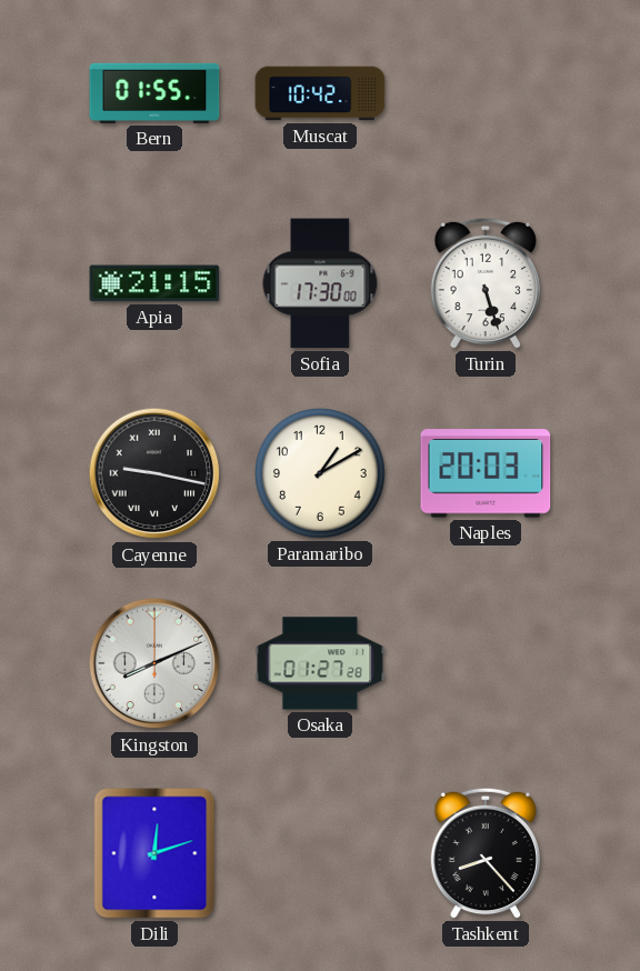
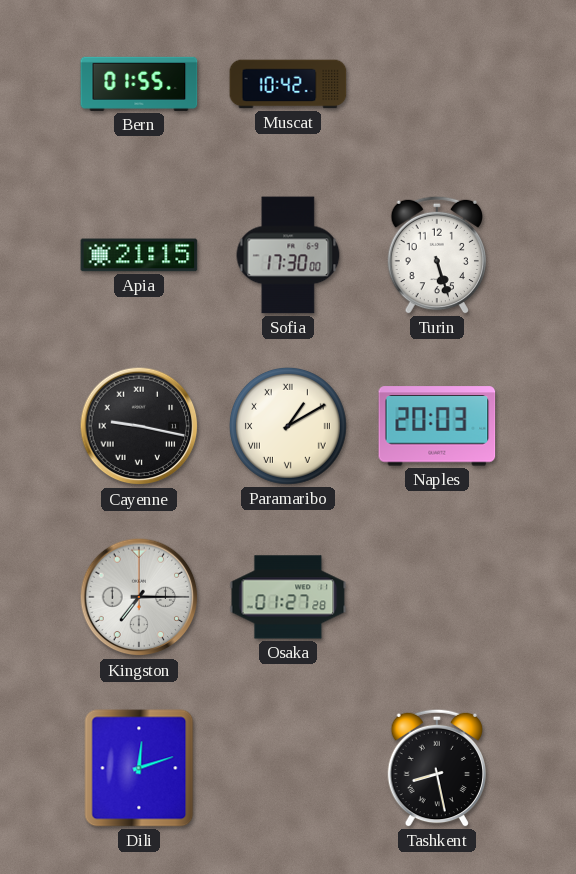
Paramaribo numerals: Arabic -> Roman
Kingston: 8:11 -> 7:15
Tashkent: 8:23 -> 8:28
